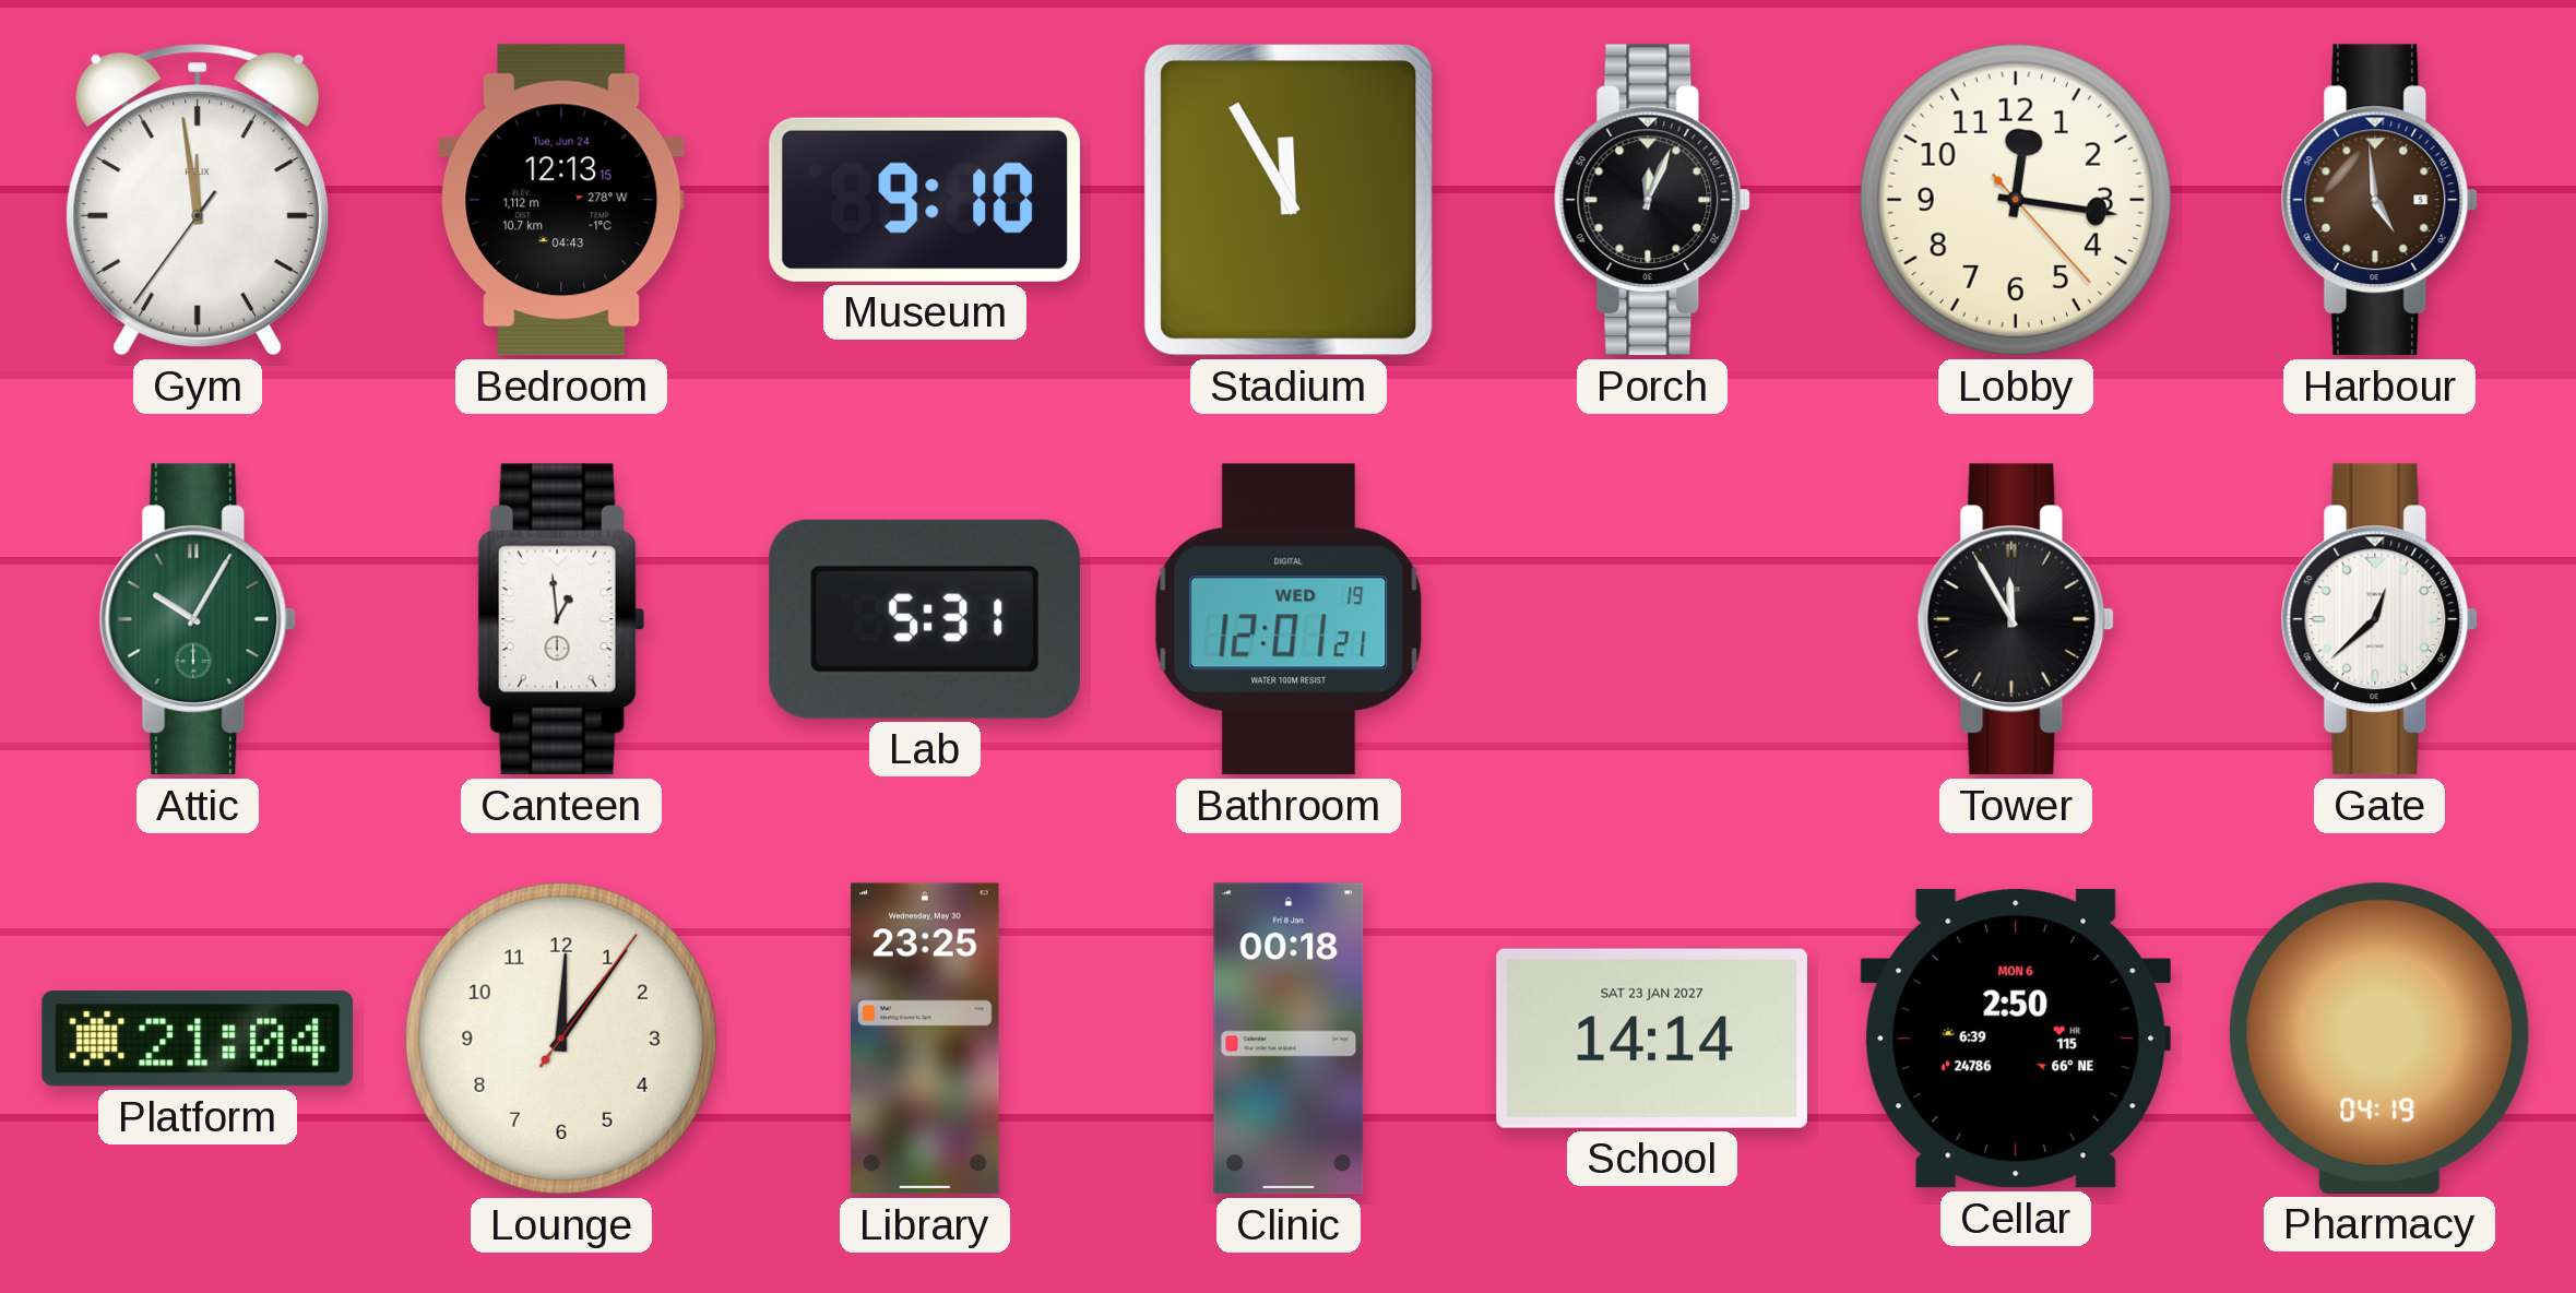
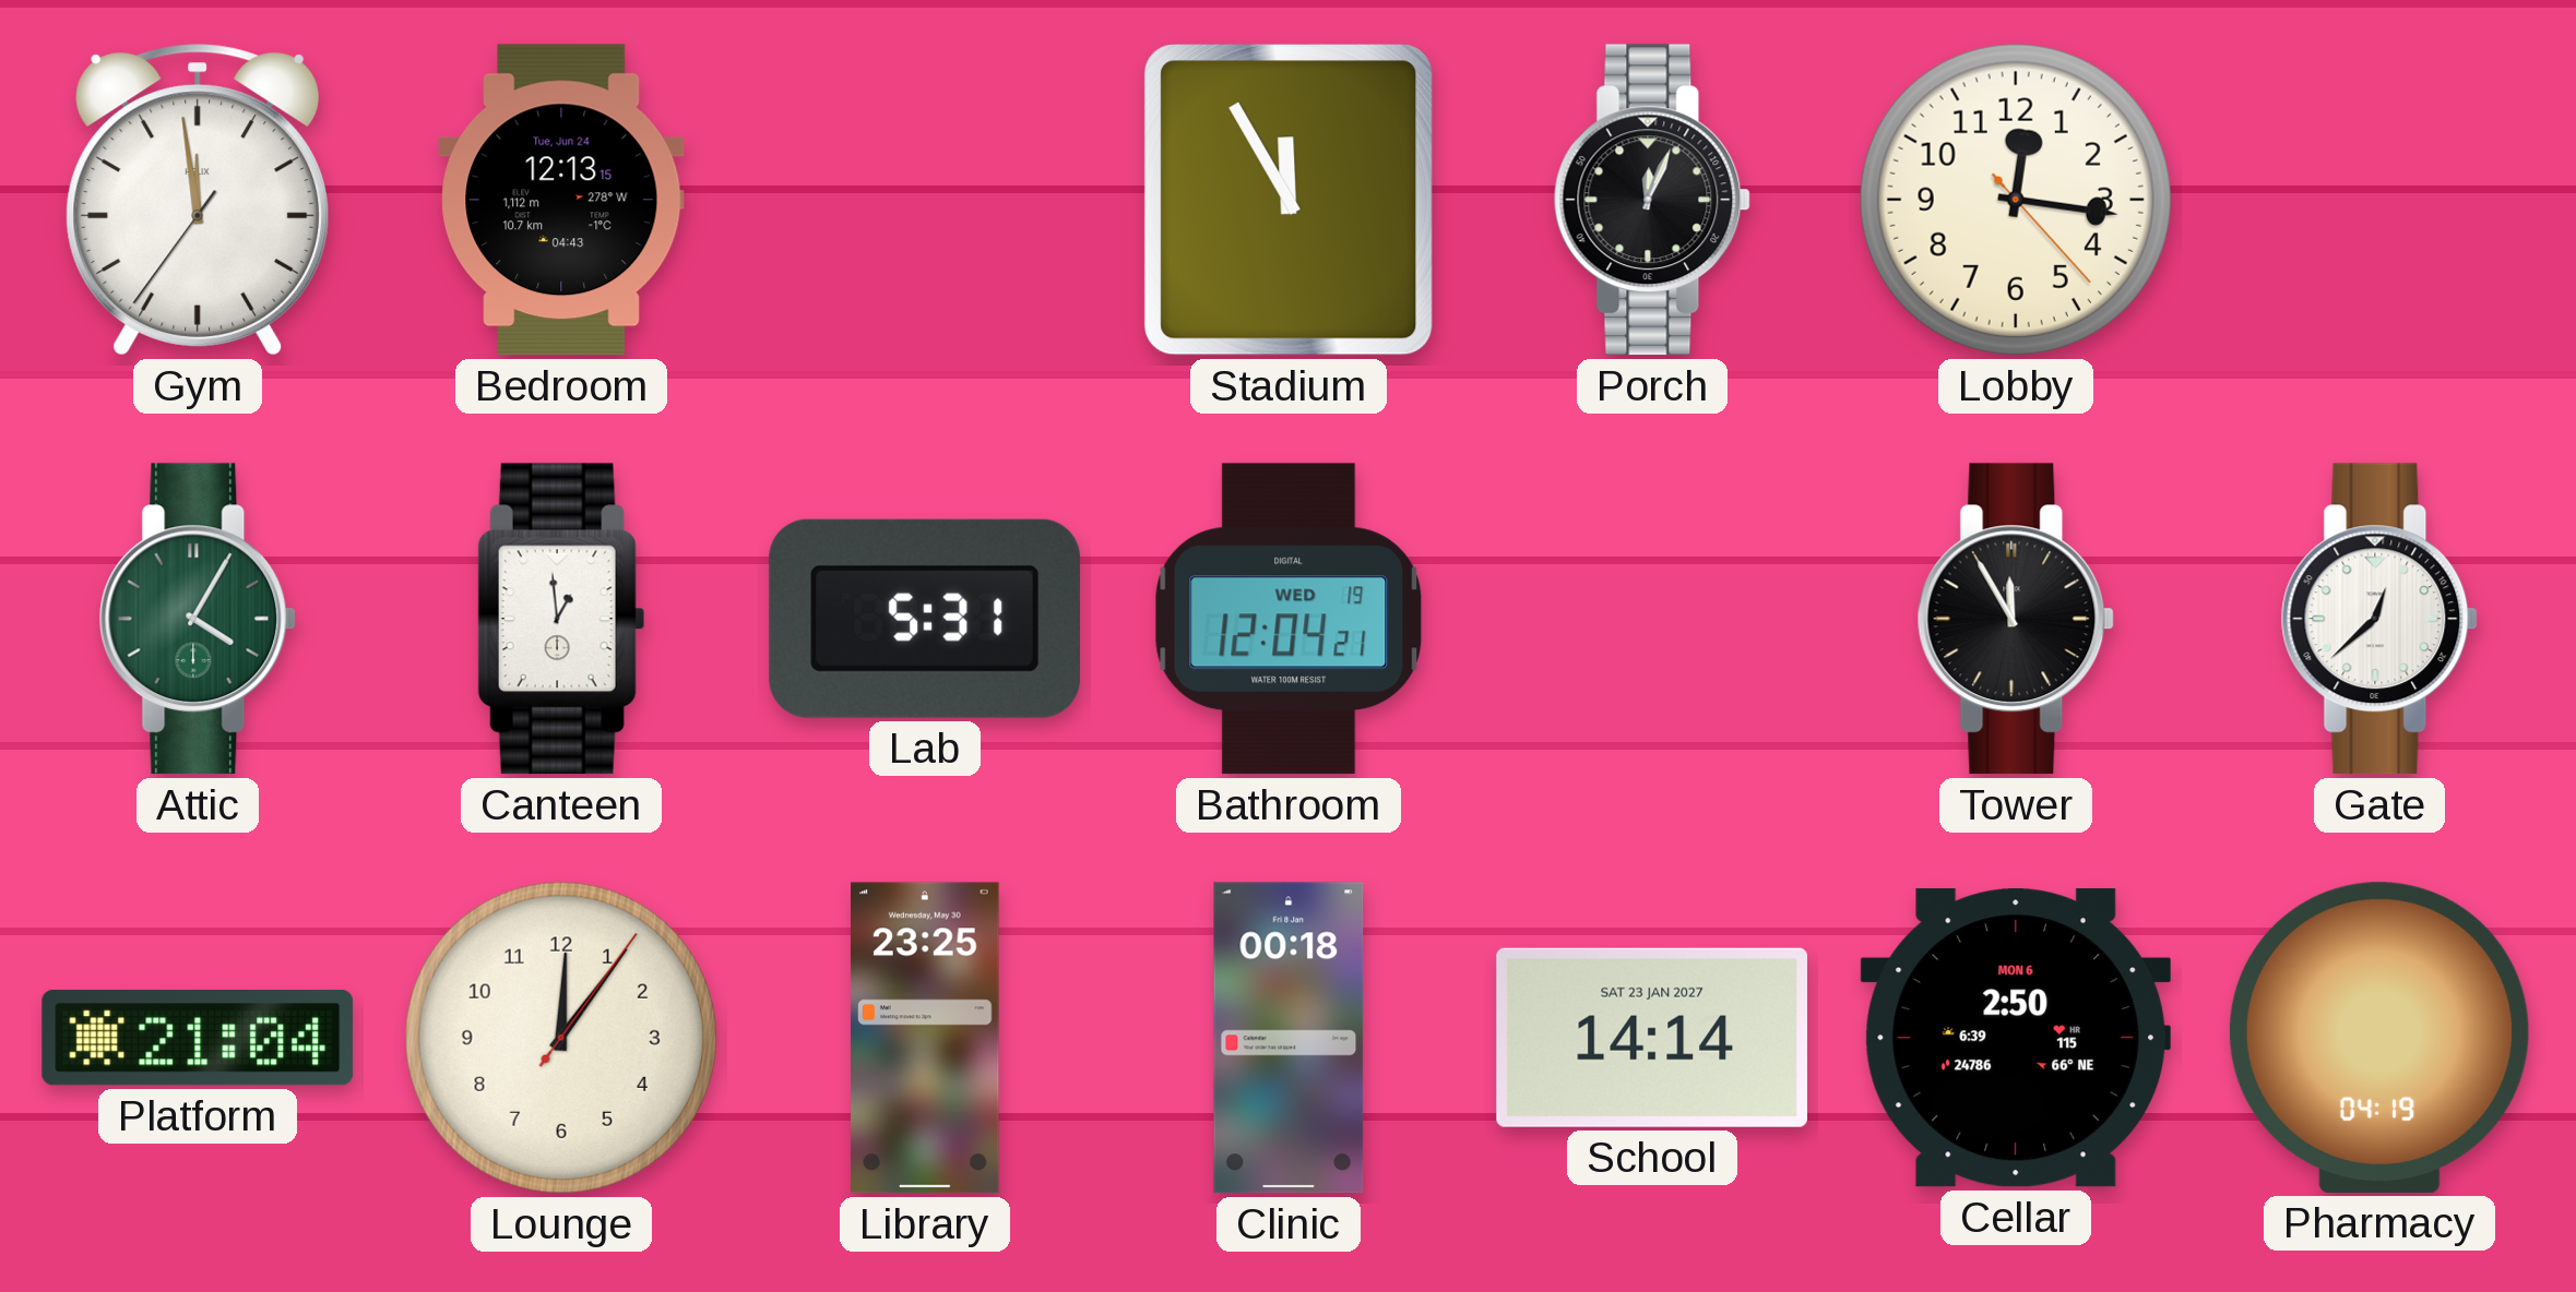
Museum: 9:10 -> none
Harbour: 4:59 -> none
Attic: 10:05 -> 4:05
Bathroom: 12:01 -> 12:04
